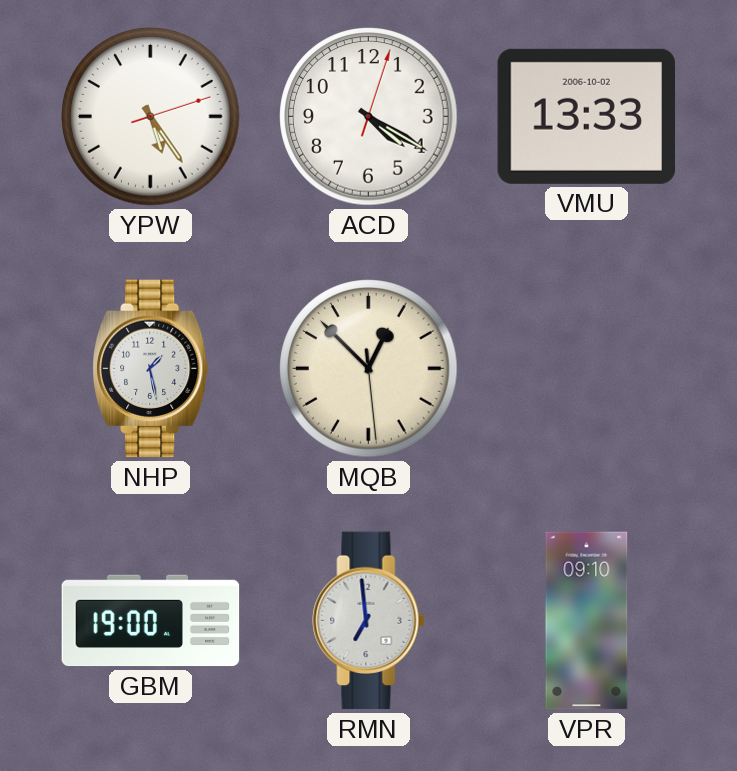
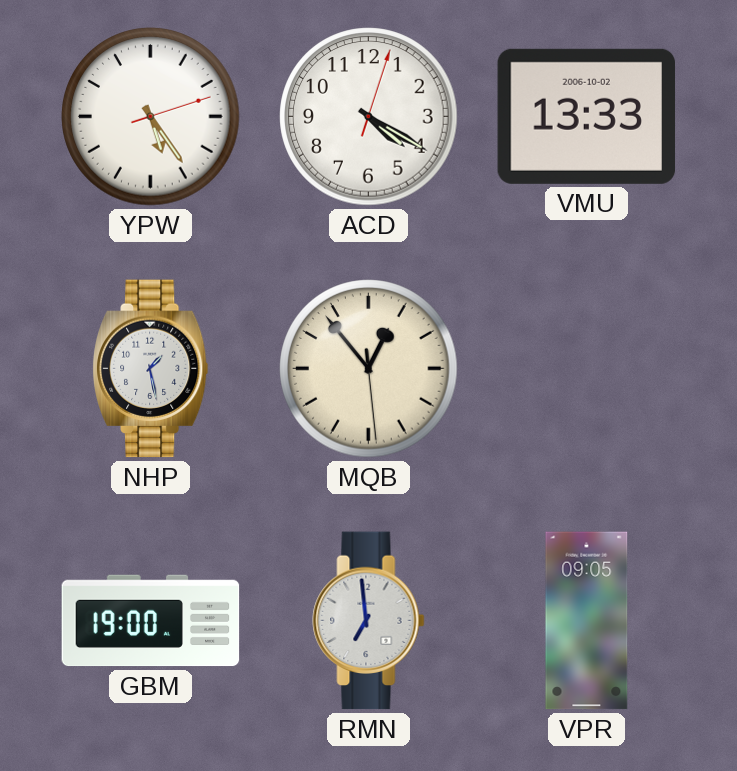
MQB: 12:52 -> 12:53
VPR: 09:10 -> 09:05
